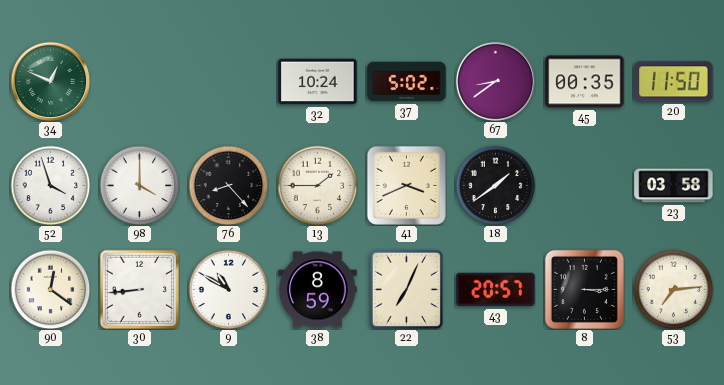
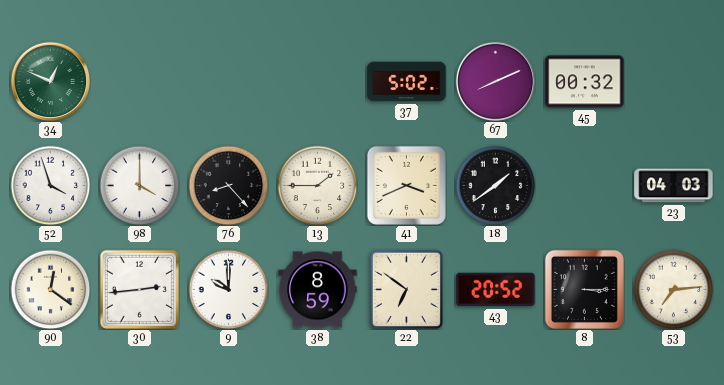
32: 10:24 -> none
67: 8:39 -> 8:11
45: 00:35 -> 00:32
20: 11:50 -> none
23: 03:58 -> 04:03
30: 8:44 -> 2:44
9: 10:50 -> 10:00
22: 7:04 -> 6:51
43: 20:57 -> 20:52
